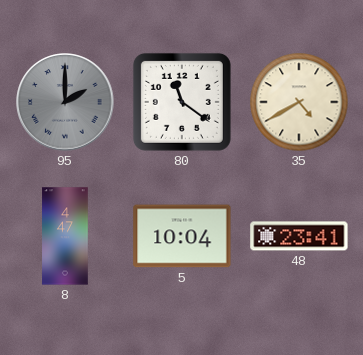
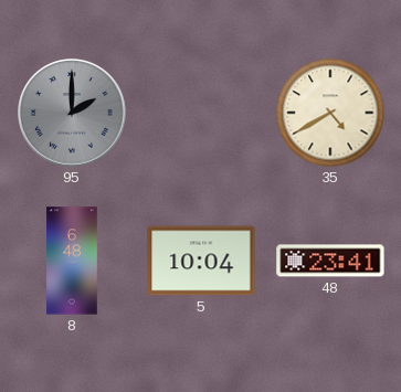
80: 11:21 -> none
8: 4:47 -> 6:48
